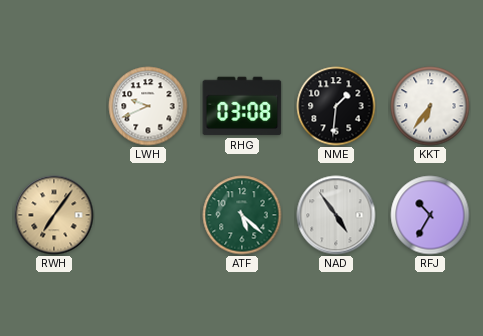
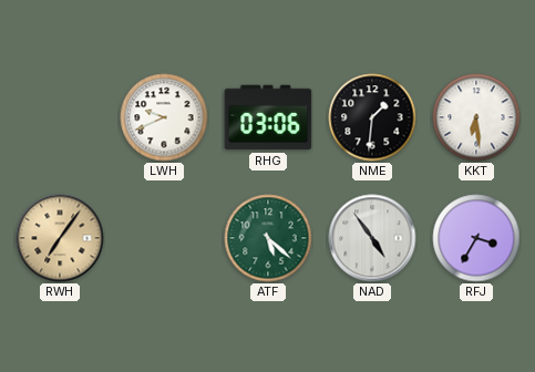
RHG: 03:08 -> 03:06
KKT: 6:36 -> 6:29
RFJ: 10:35 -> 3:35
